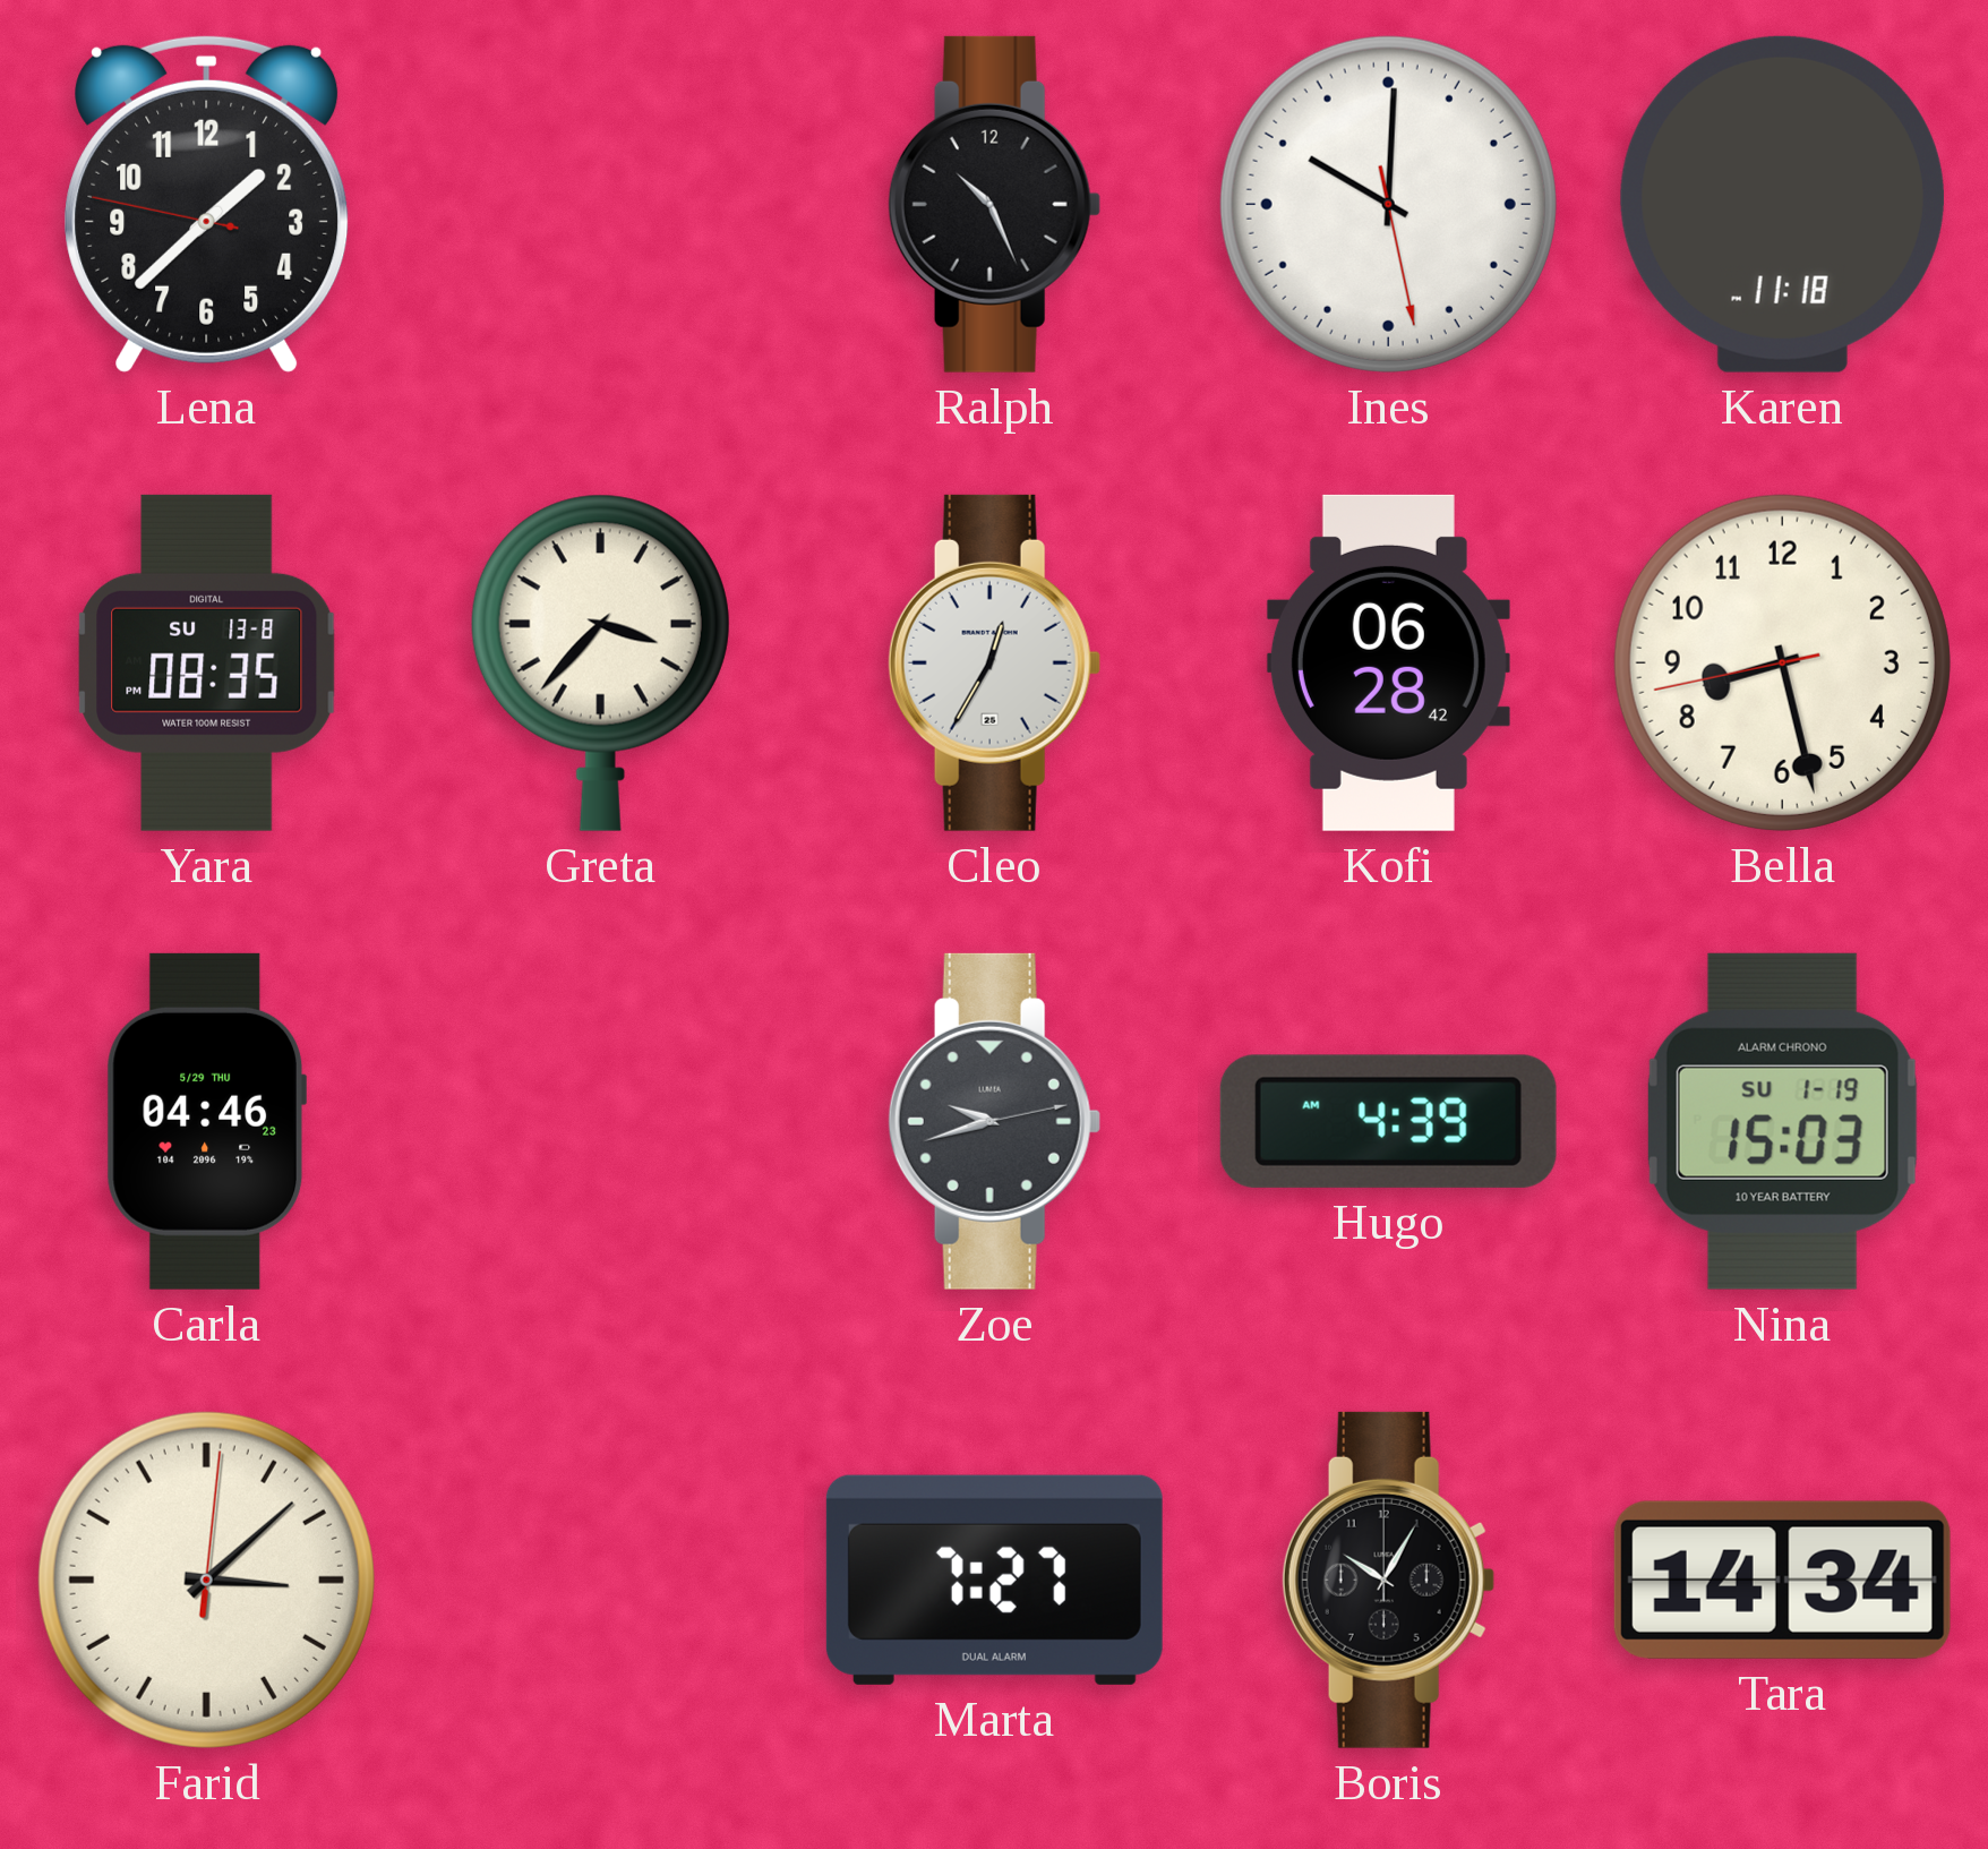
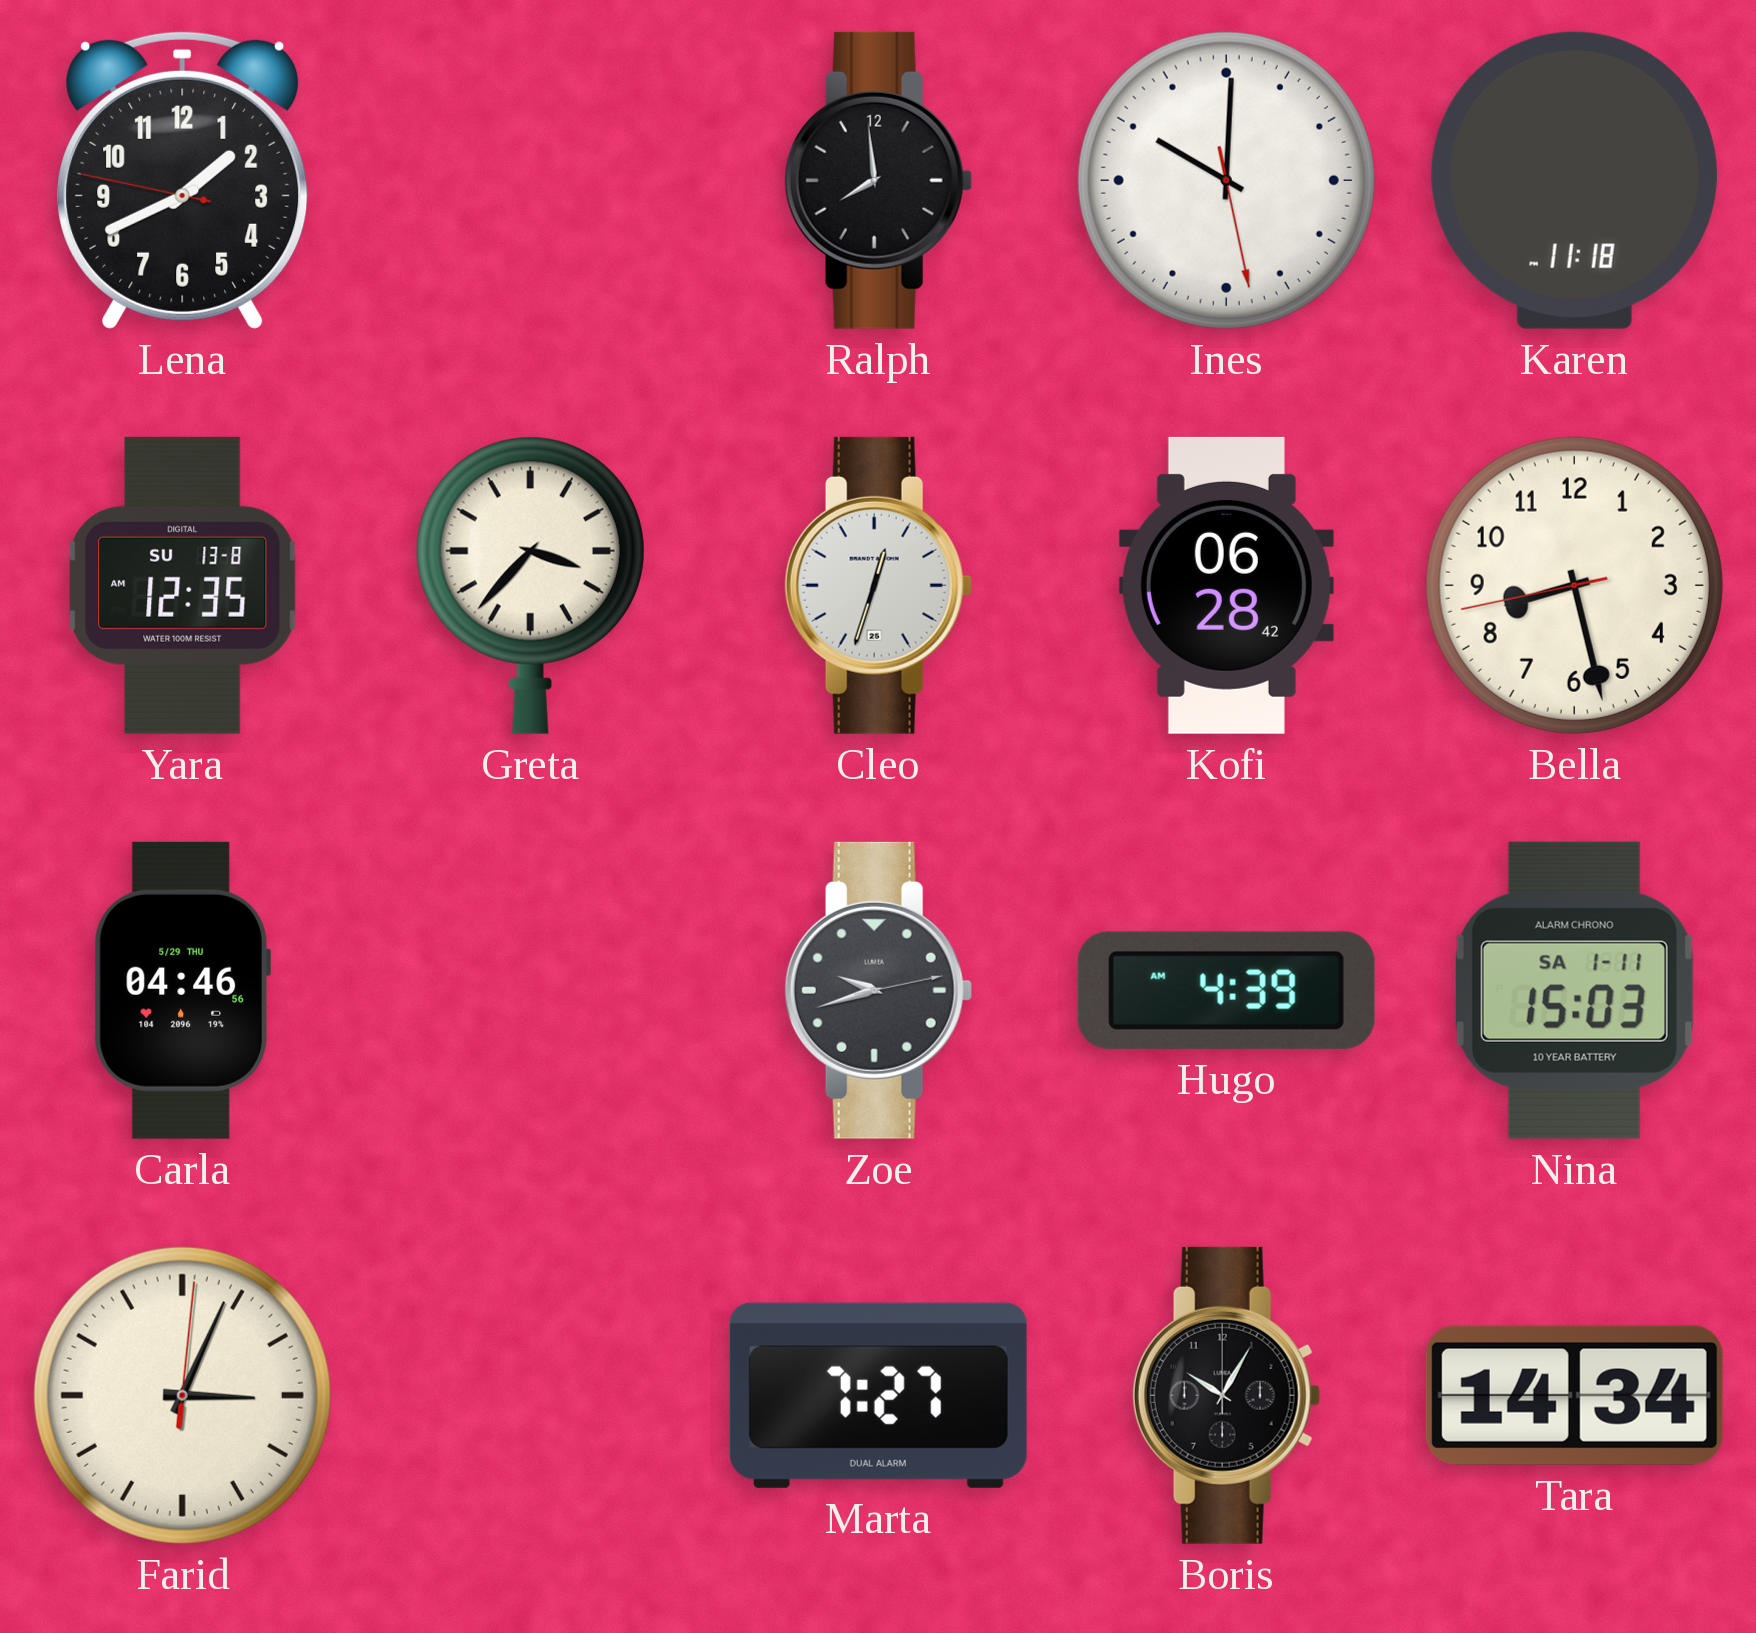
Lena: 1:37 -> 1:40
Ralph: 10:26 -> 7:59
Yara: 08:35 -> 12:35
Cleo: 12:35 -> 12:33
Carla: 04:46:23 -> 04:46:56
Nina date: SU 1-19 -> SA 1-11
Farid: 3:08 -> 3:04
